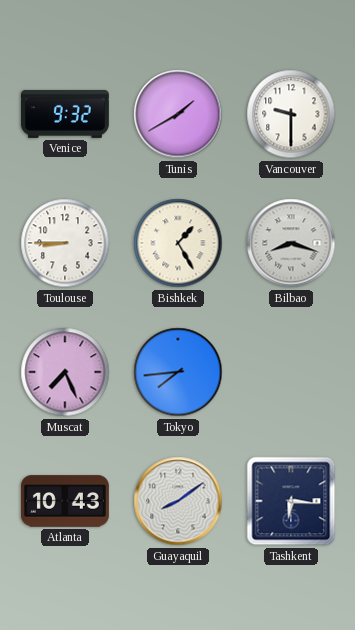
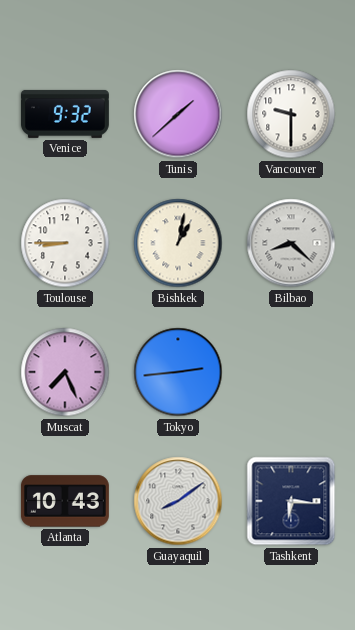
Tunis: 1:40 -> 1:38
Bishkek: 1:25 -> 1:02
Bilbao: 8:18 -> 8:22
Tokyo: 7:44 -> 2:44
